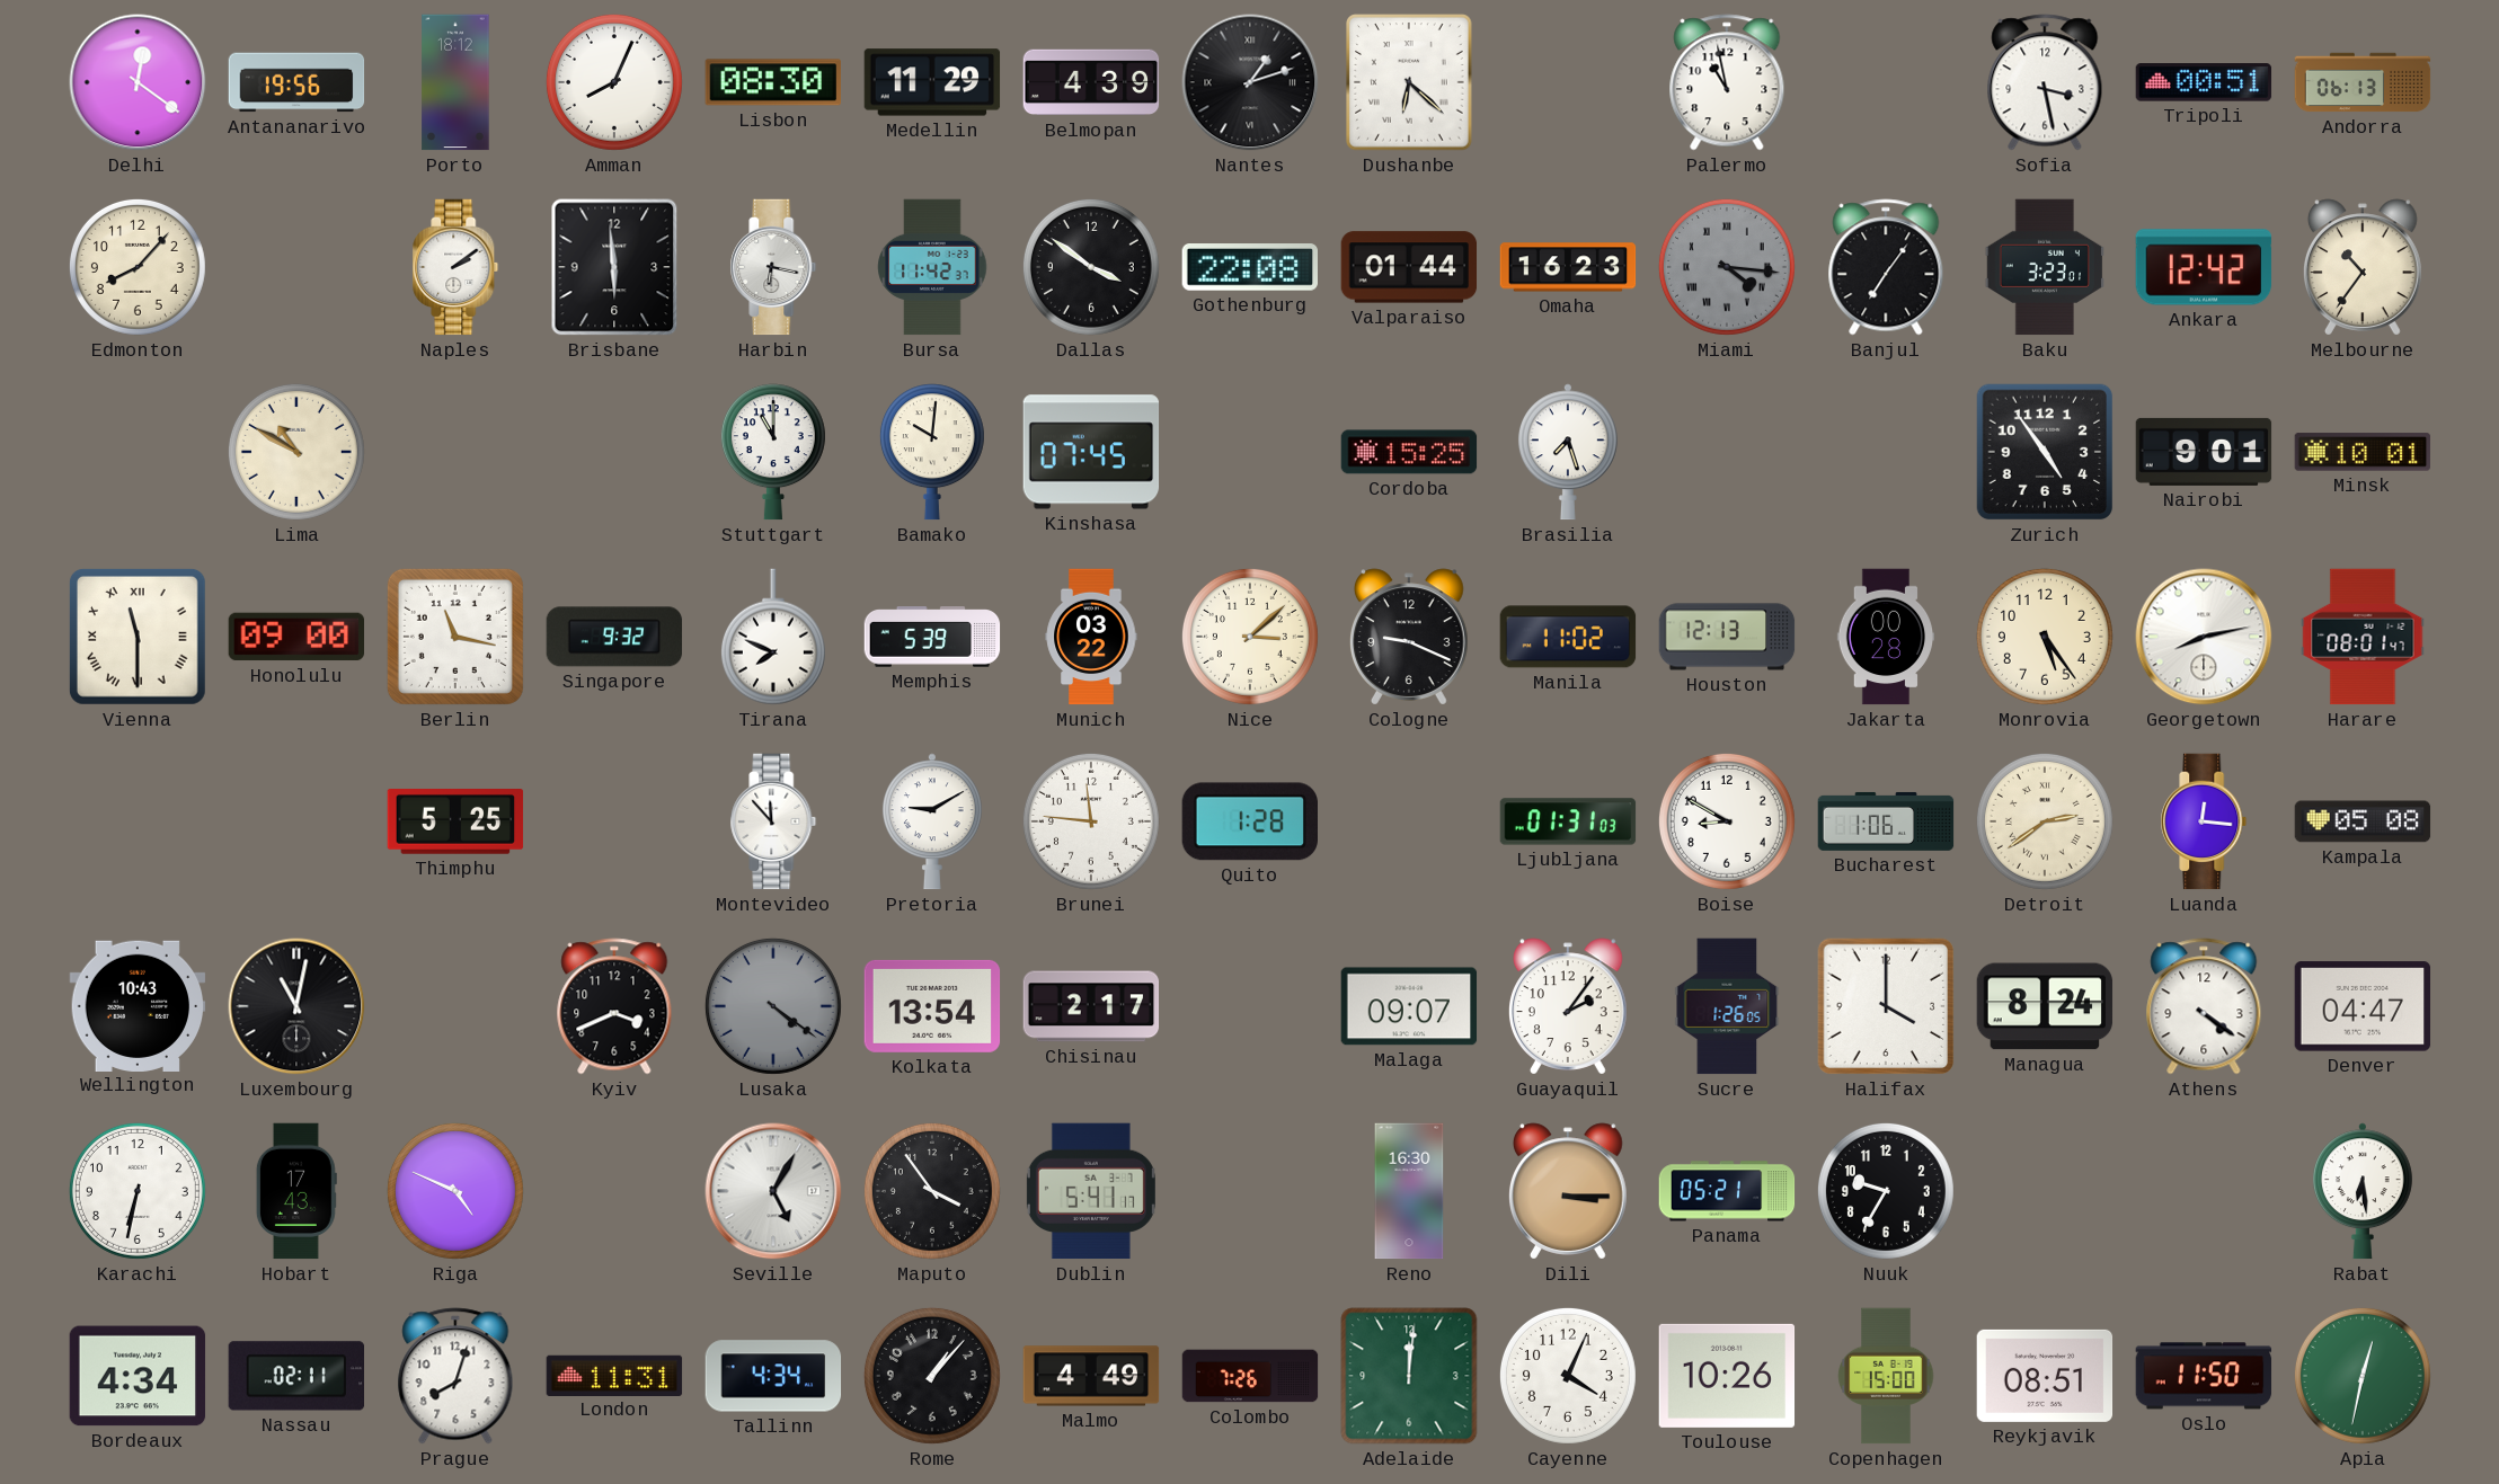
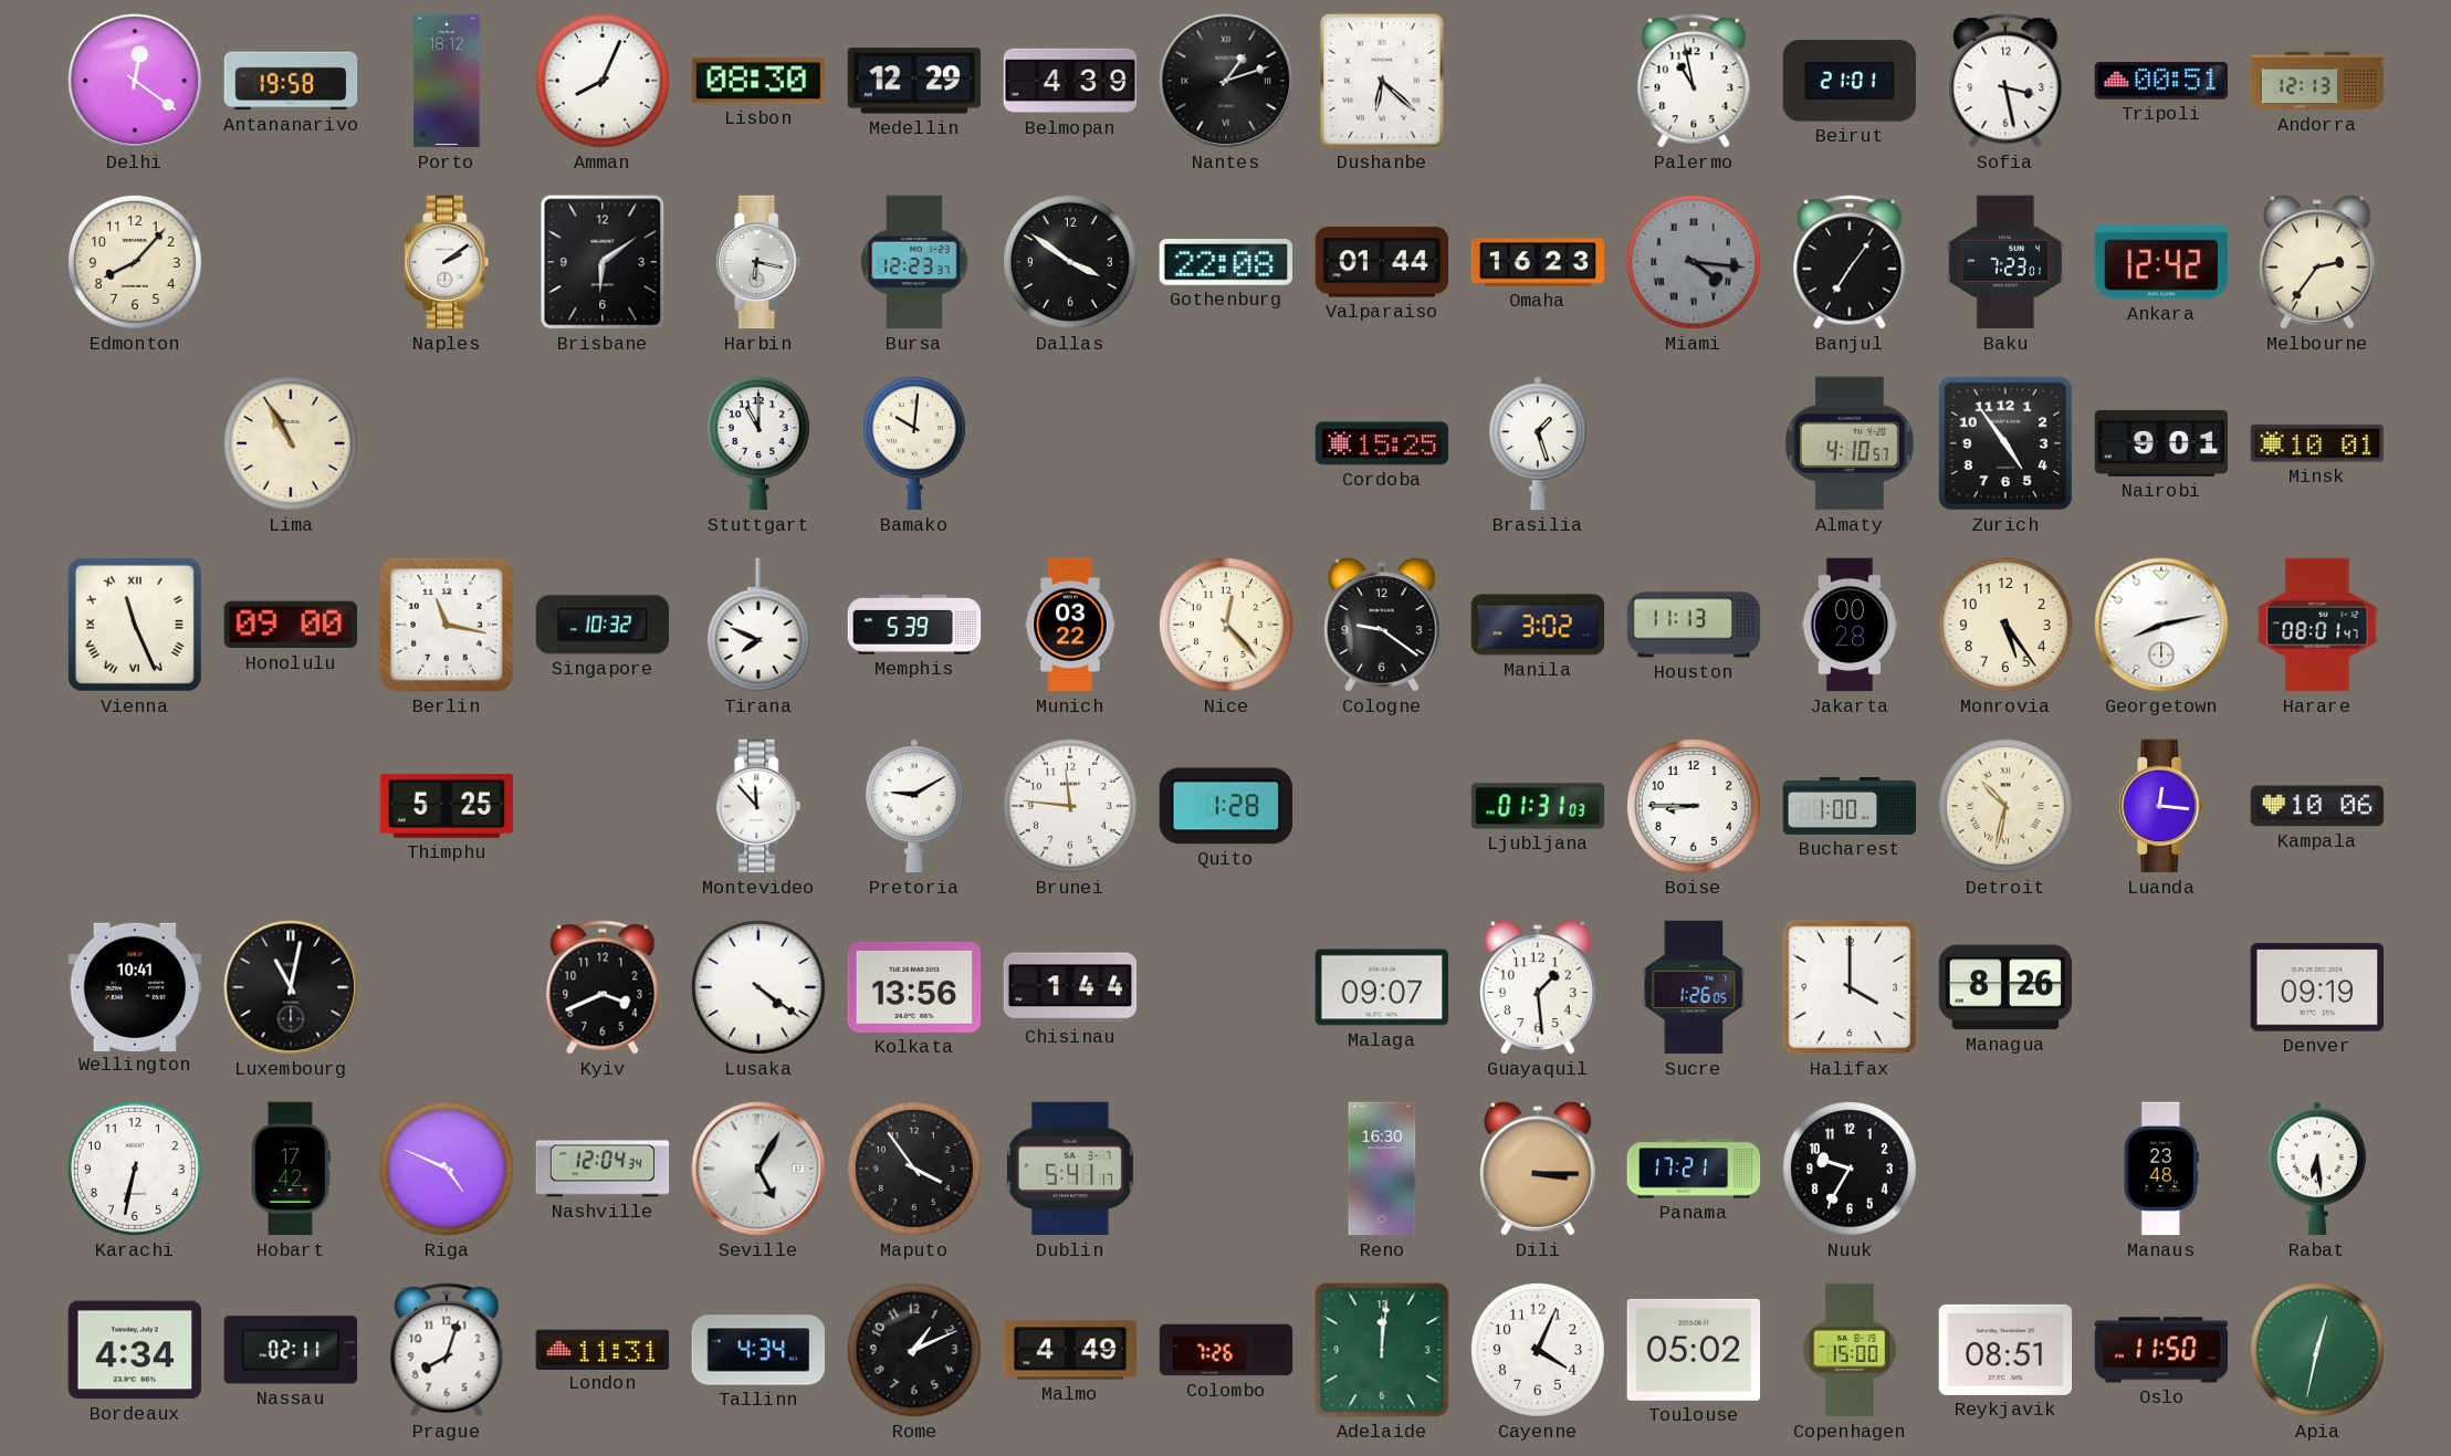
Antananarivo: 19:56 -> 19:58
Medellin: 11:29 -> 12:29
Beirut: none -> 21:01
Andorra: 06:13 -> 12:13
Brisbane: 5:59 -> 6:09
Bursa: 11:42 -> 12:23
Baku: 3:23 -> 7:23
Melbourne: 10:36 -> 2:36
Lima: 10:50 -> 10:55
Kinshasa: 07:45 -> none
Brasilia: 7:27 -> 1:27
Almaty: none -> 4:10
Vienna: 11:30 -> 11:26
Singapore: 9:32 -> 10:32
Nice: 3:08 -> 12:23
Cologne: 9:19 -> 9:21
Manila: 11:02 -> 3:02
Houston: 12:13 -> 11:13
Boise: 8:50 -> 8:45
Bucharest: 1:06 -> 1:00
Detroit: 2:39 -> 10:32
Kampala: 05:08 -> 10:06
Wellington: 10:43 -> 10:41
Lusaka dial: grey -> white
Kolkata: 13:54 -> 13:56
Chisinau: 2:17 -> 1:44
Guayaquil: 2:06 -> 1:29
Managua: 8:24 -> 8:26
Athens: 4:21 -> none
Denver: 04:47 -> 09:19
Hobart: 17:43 -> 17:42
Nashville: none -> 12:04
Panama: 05:21 -> 17:21
Manaus: none -> 23:48
Rome: 1:07 -> 1:11
Toulouse: 10:26 -> 05:02
